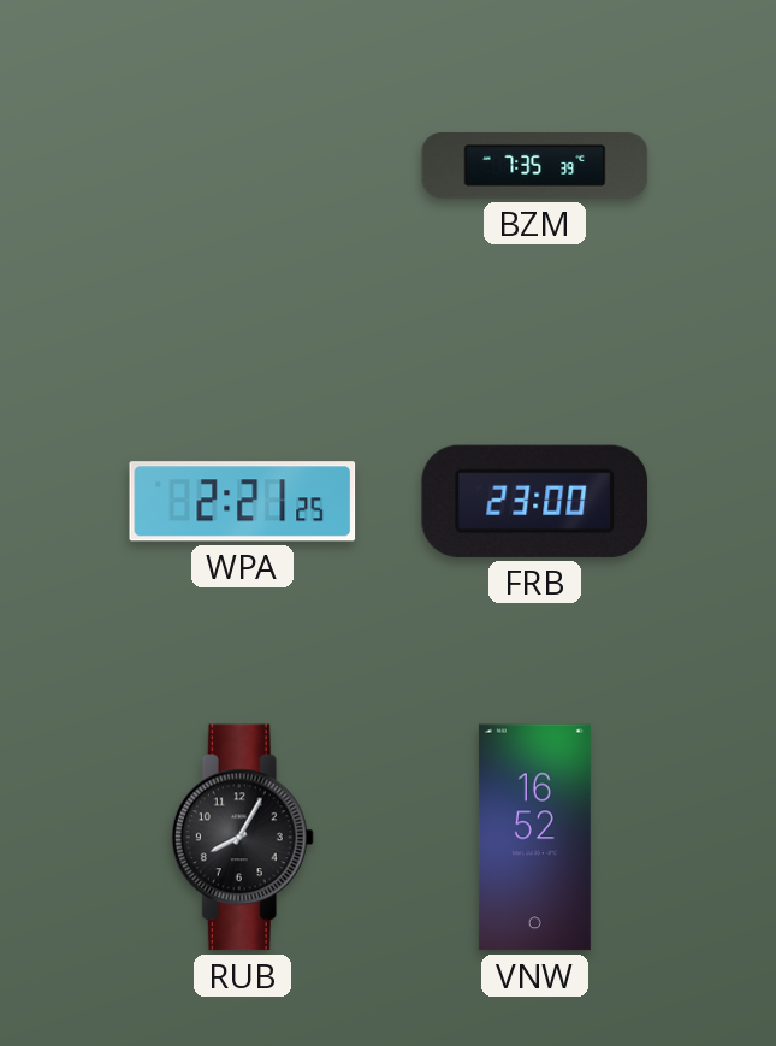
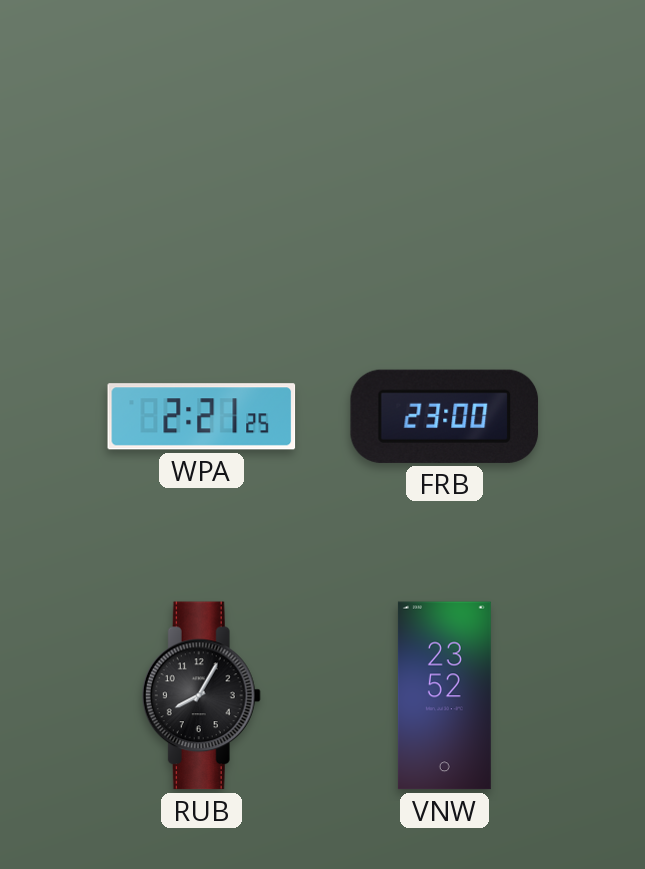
BZM: 7:35 -> none
VNW: 16:52 -> 23:52
